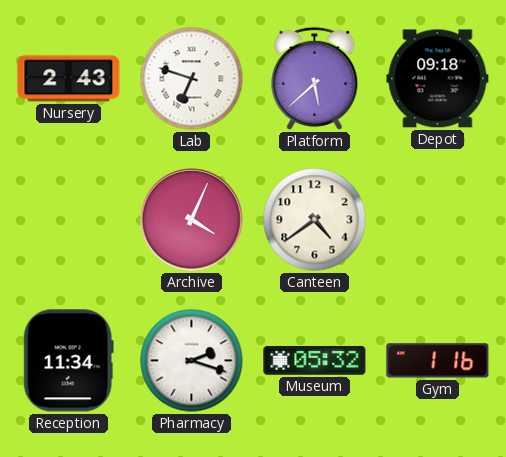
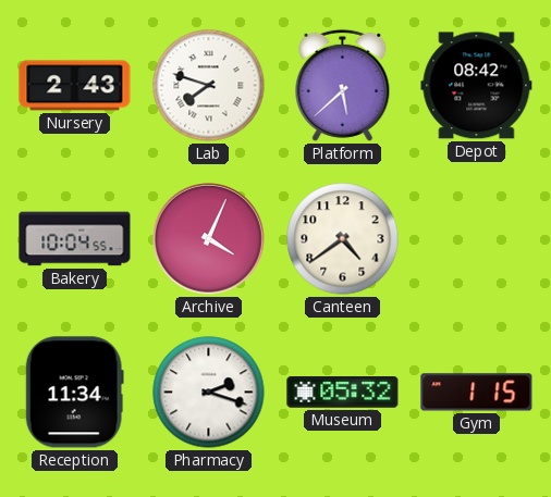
Lab: 6:48 -> 7:48
Depot: 09:18 -> 08:42
Bakery: none -> 10:04
Gym: 1:16 -> 1:15
